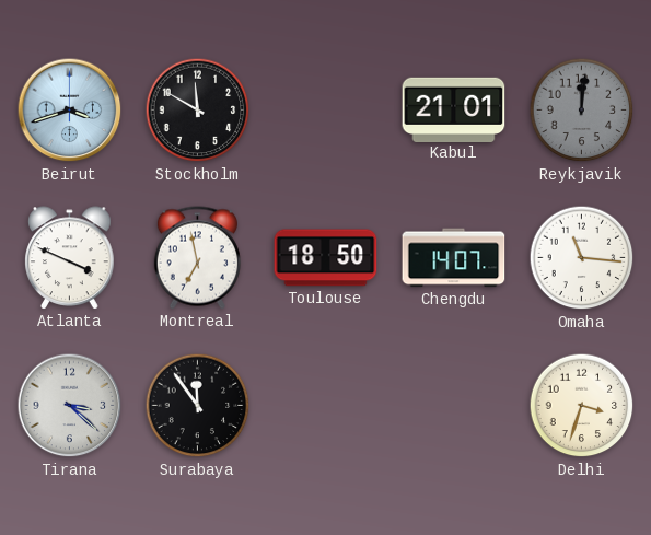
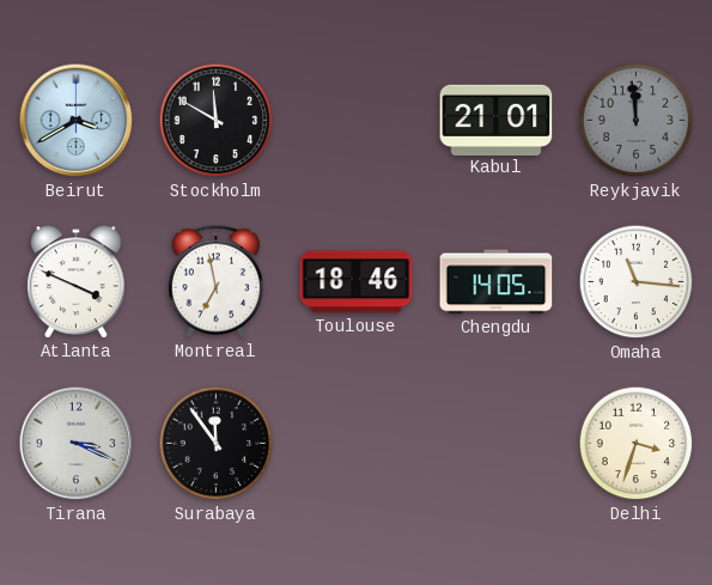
Beirut: 3:42 -> 3:40
Reykjavik: 12:01 -> 11:59
Toulouse: 18:50 -> 18:46
Chengdu: 14:07 -> 14:05
Tirana: 3:22 -> 3:19
